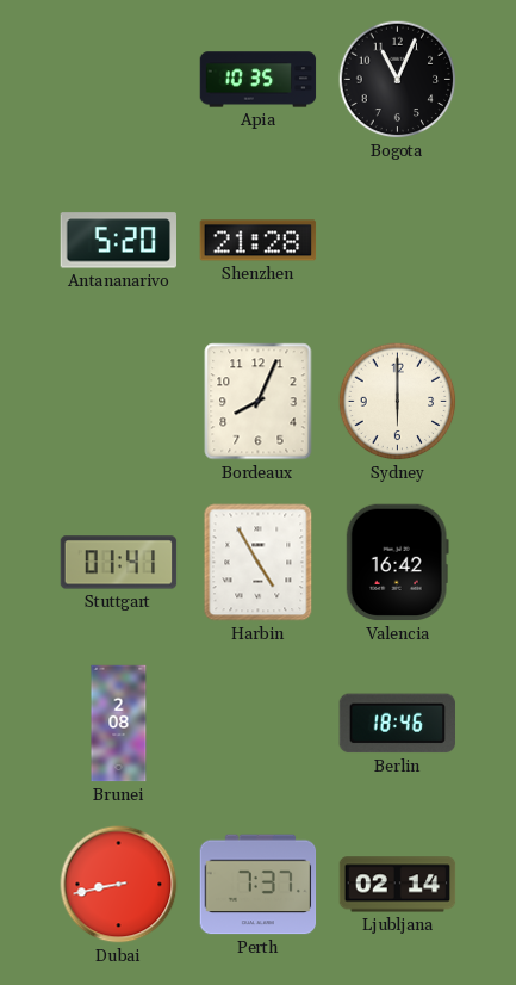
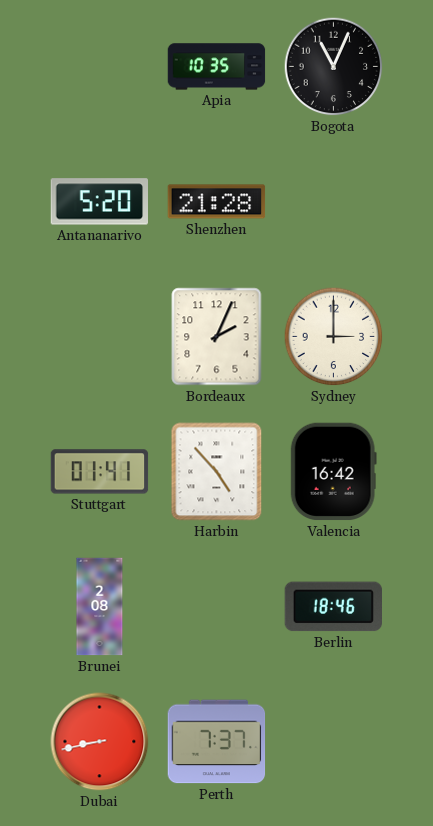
Bordeaux: 8:04 -> 2:04
Sydney: 6:00 -> 3:00
Harbin: 4:55 -> 4:53
Ljubljana: 02:14 -> none
